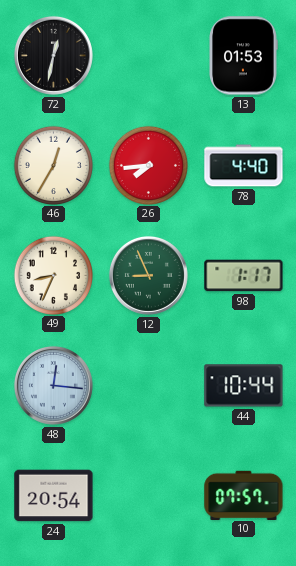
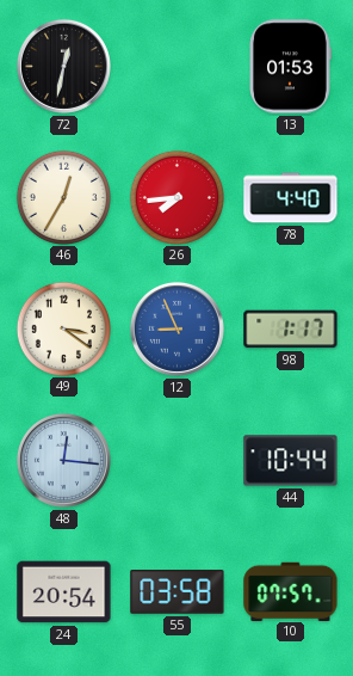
49: 8:34 -> 3:21
12 dial: green -> blue
55: none -> 03:58
